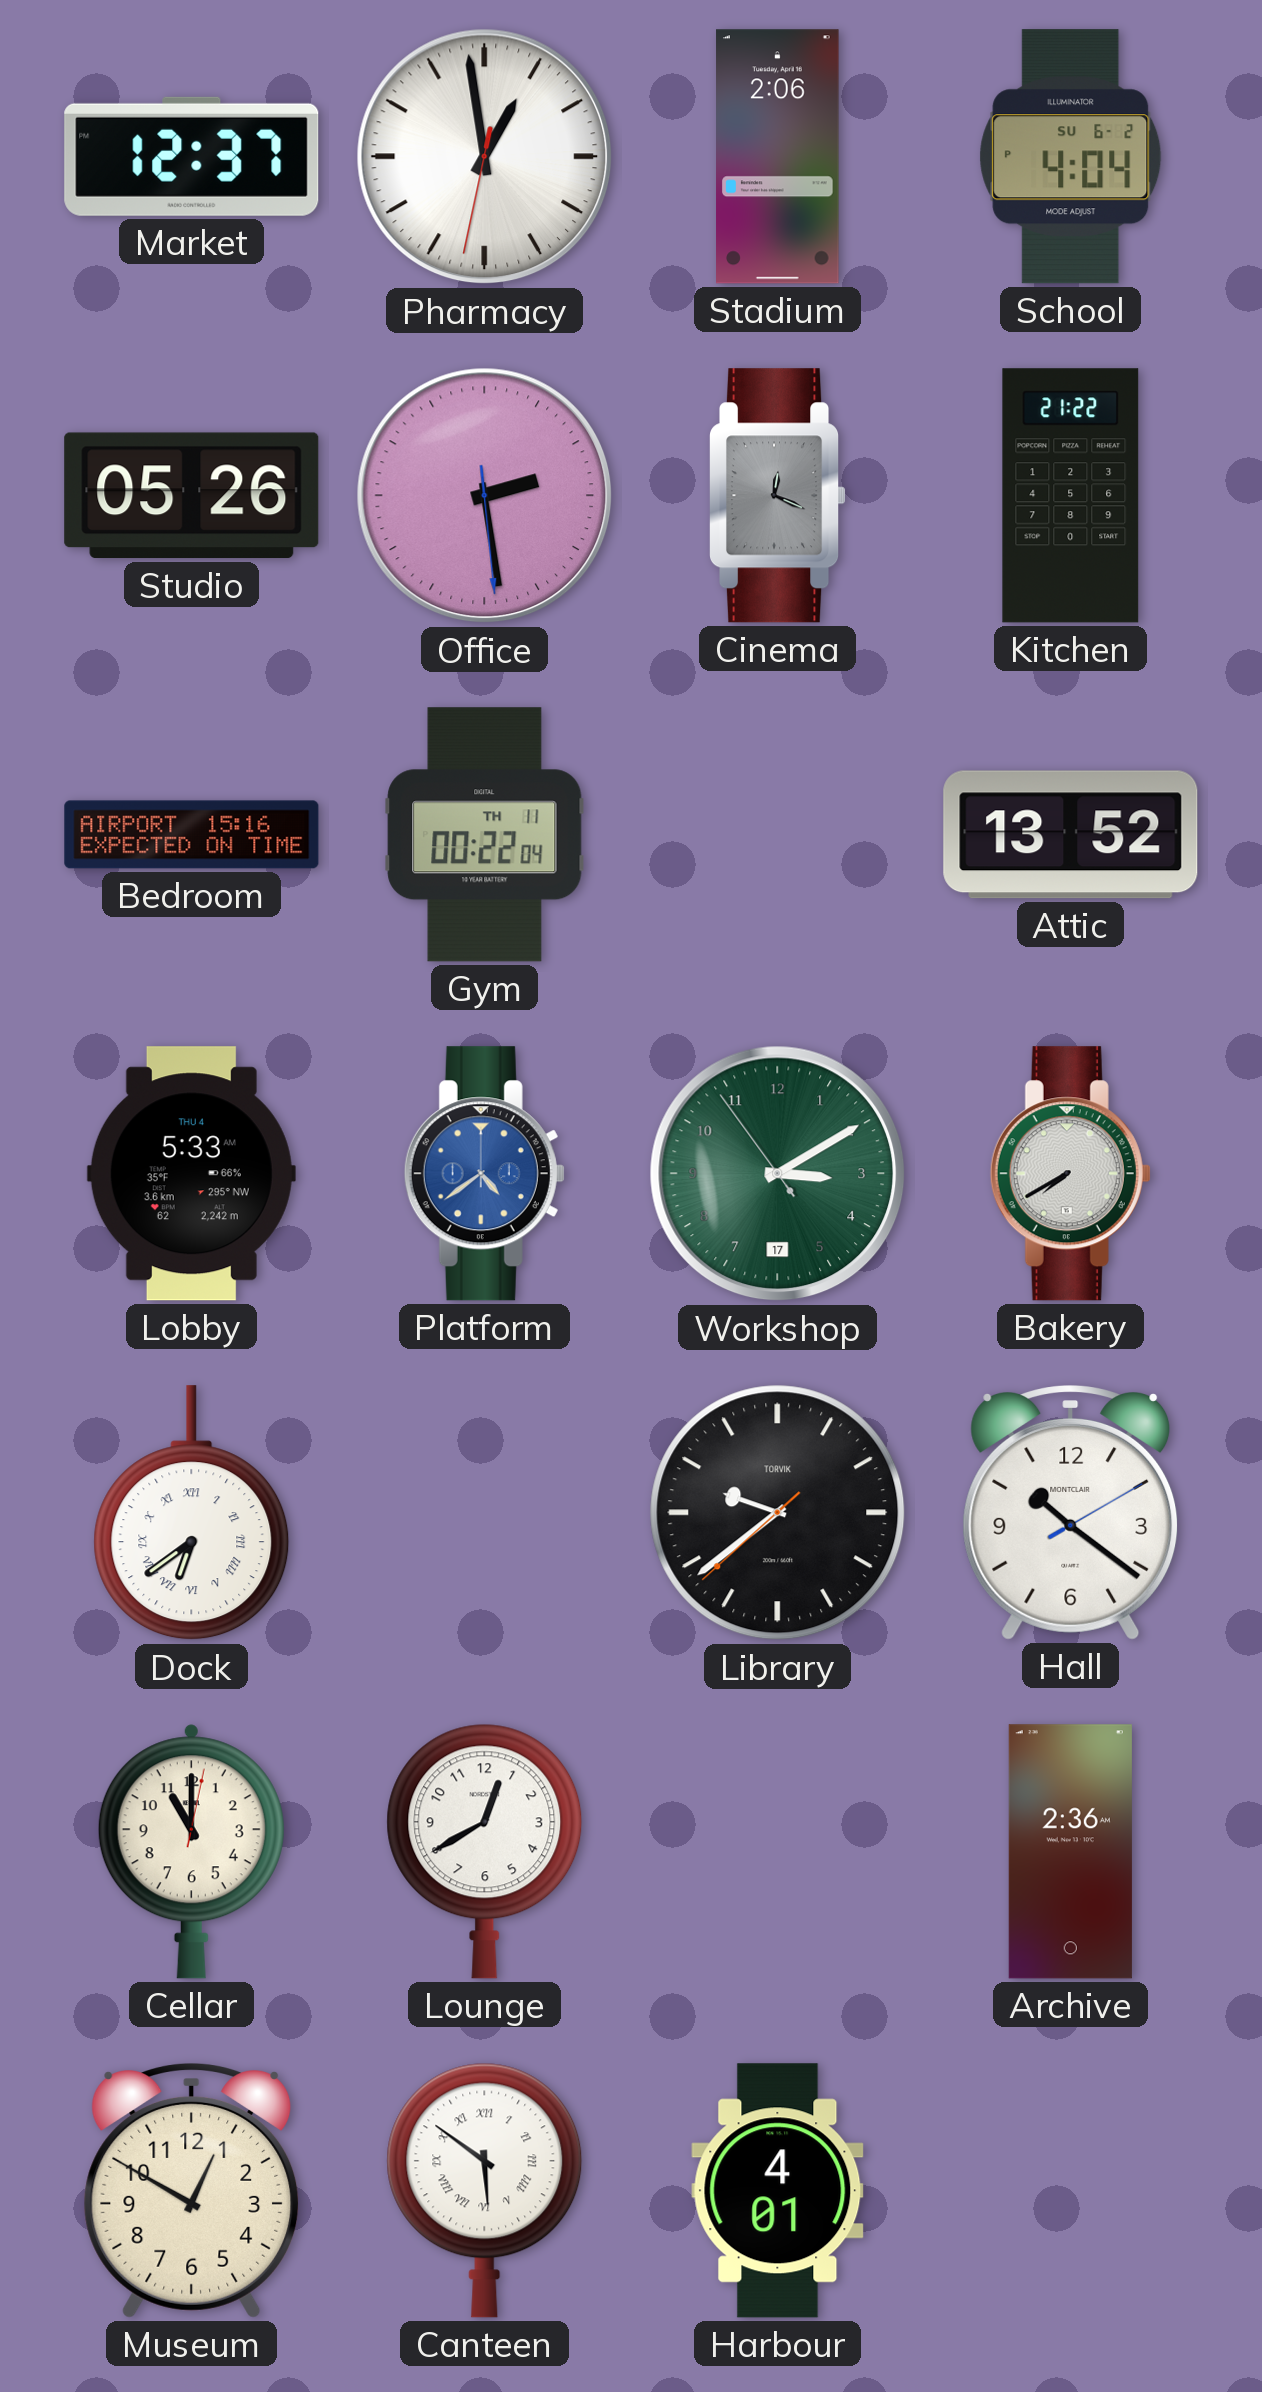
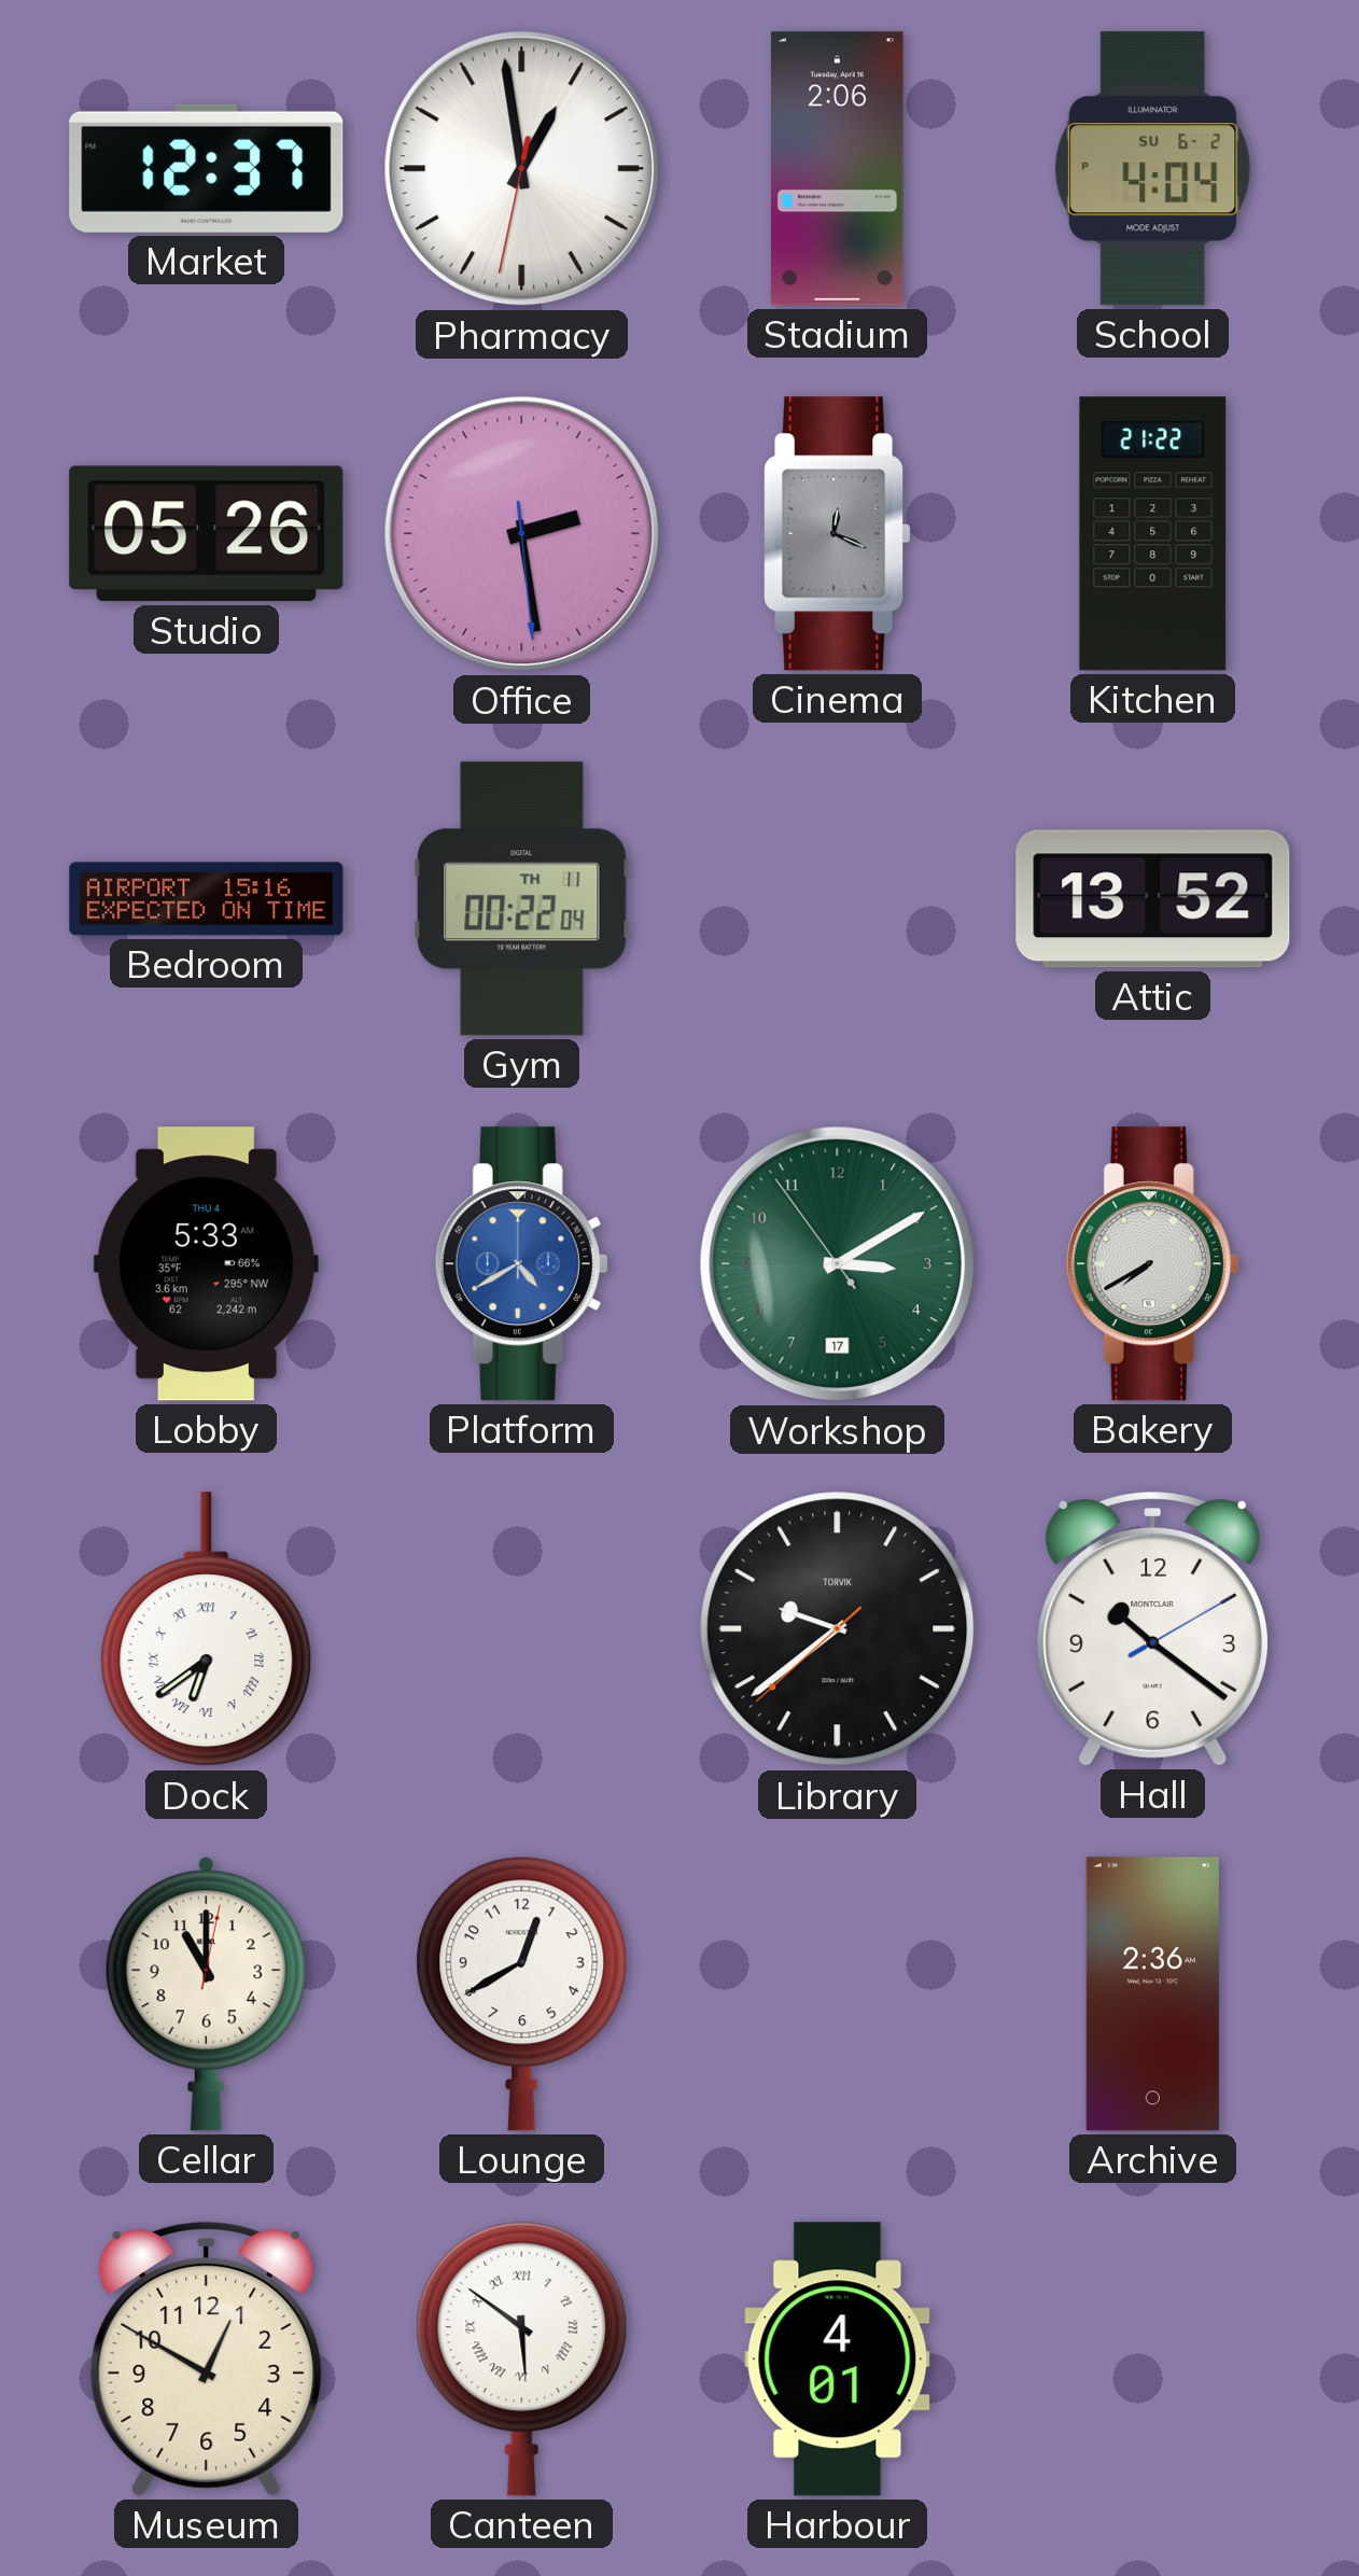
Platform: 4:39 -> 4:40
